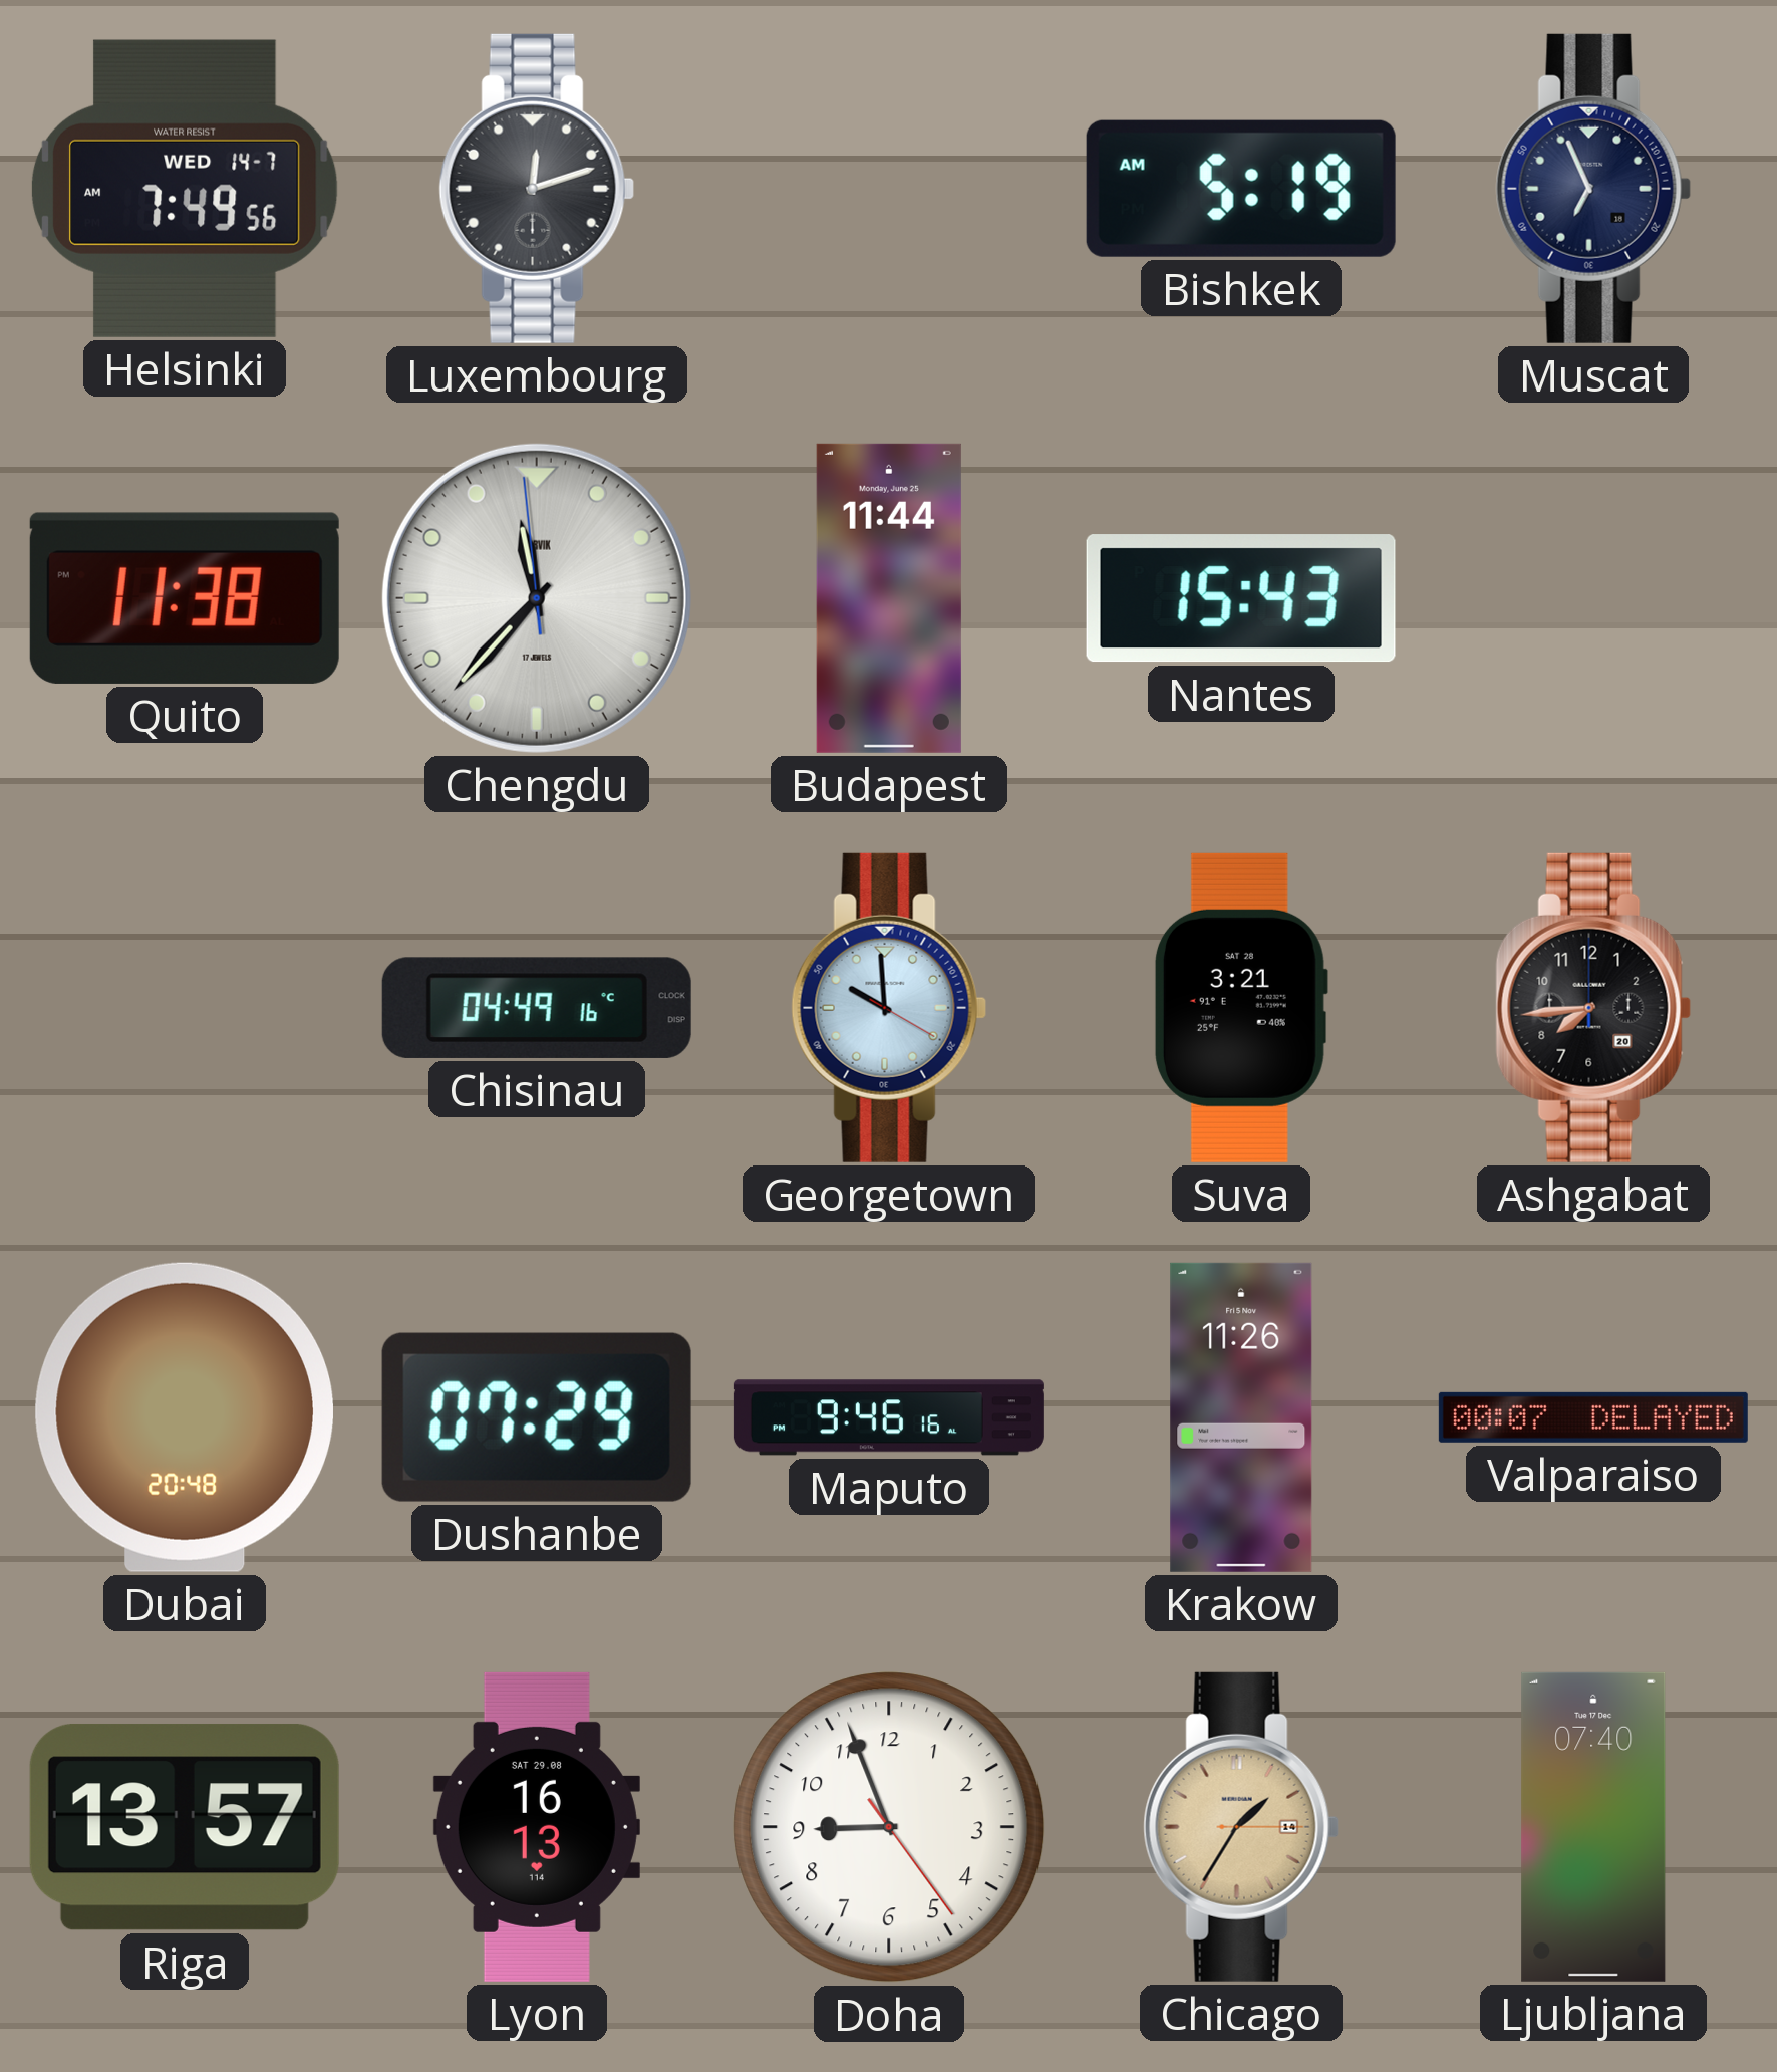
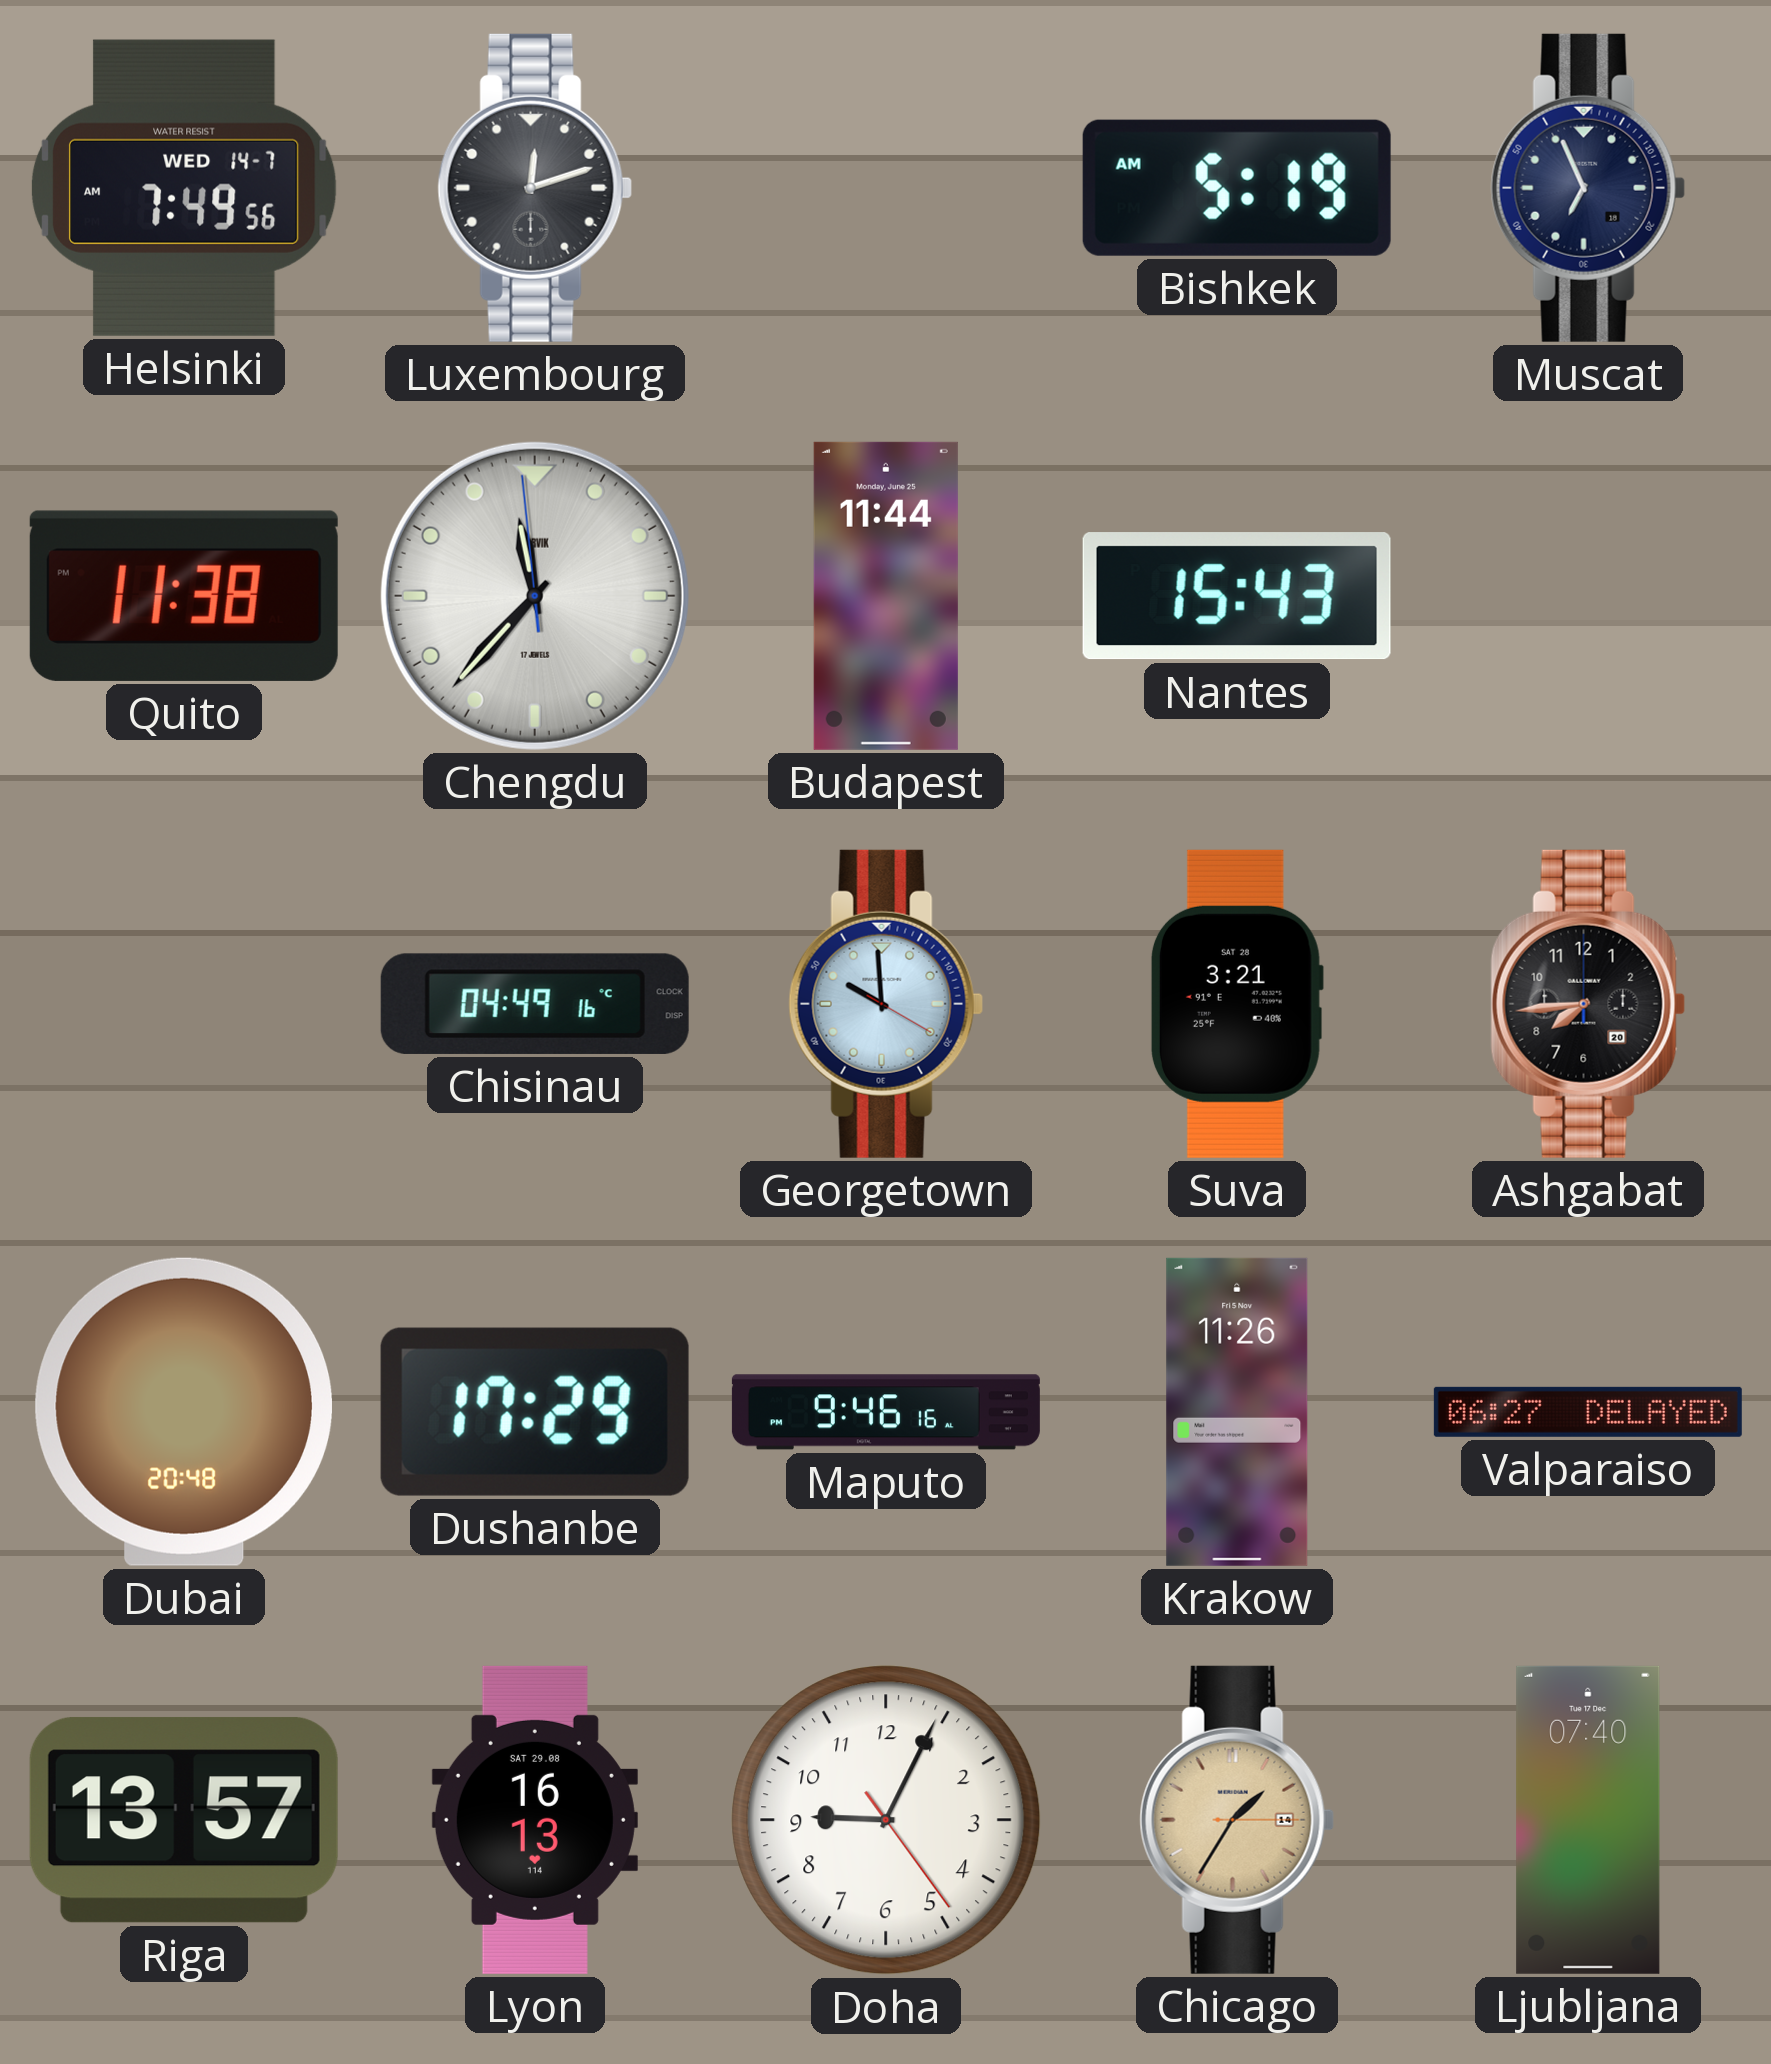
Dushanbe: 07:29 -> 17:29
Valparaiso: 00:07 -> 06:27
Doha: 8:56 -> 9:04
